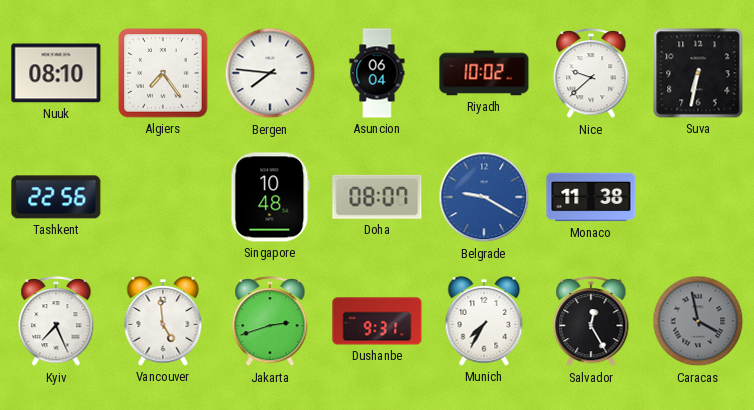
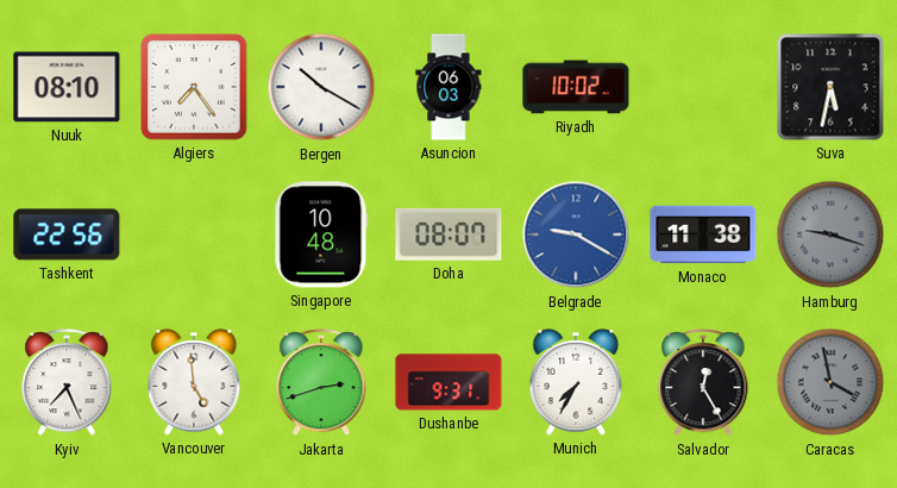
Bergen: 7:46 -> 10:20
Asuncion: 06:04 -> 06:03
Nice: 9:38 -> none
Suva: 6:32 -> 5:32
Hamburg: none -> 9:18
